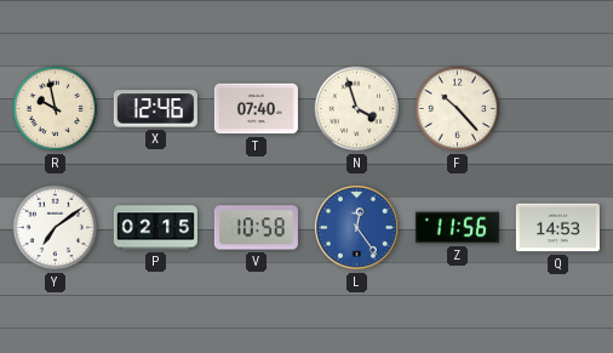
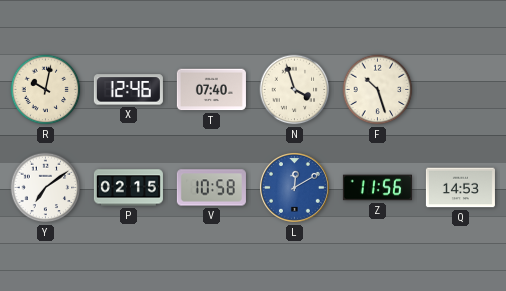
R: 9:58 -> 10:02
F: 10:23 -> 10:27
L: 12:24 -> 12:10
